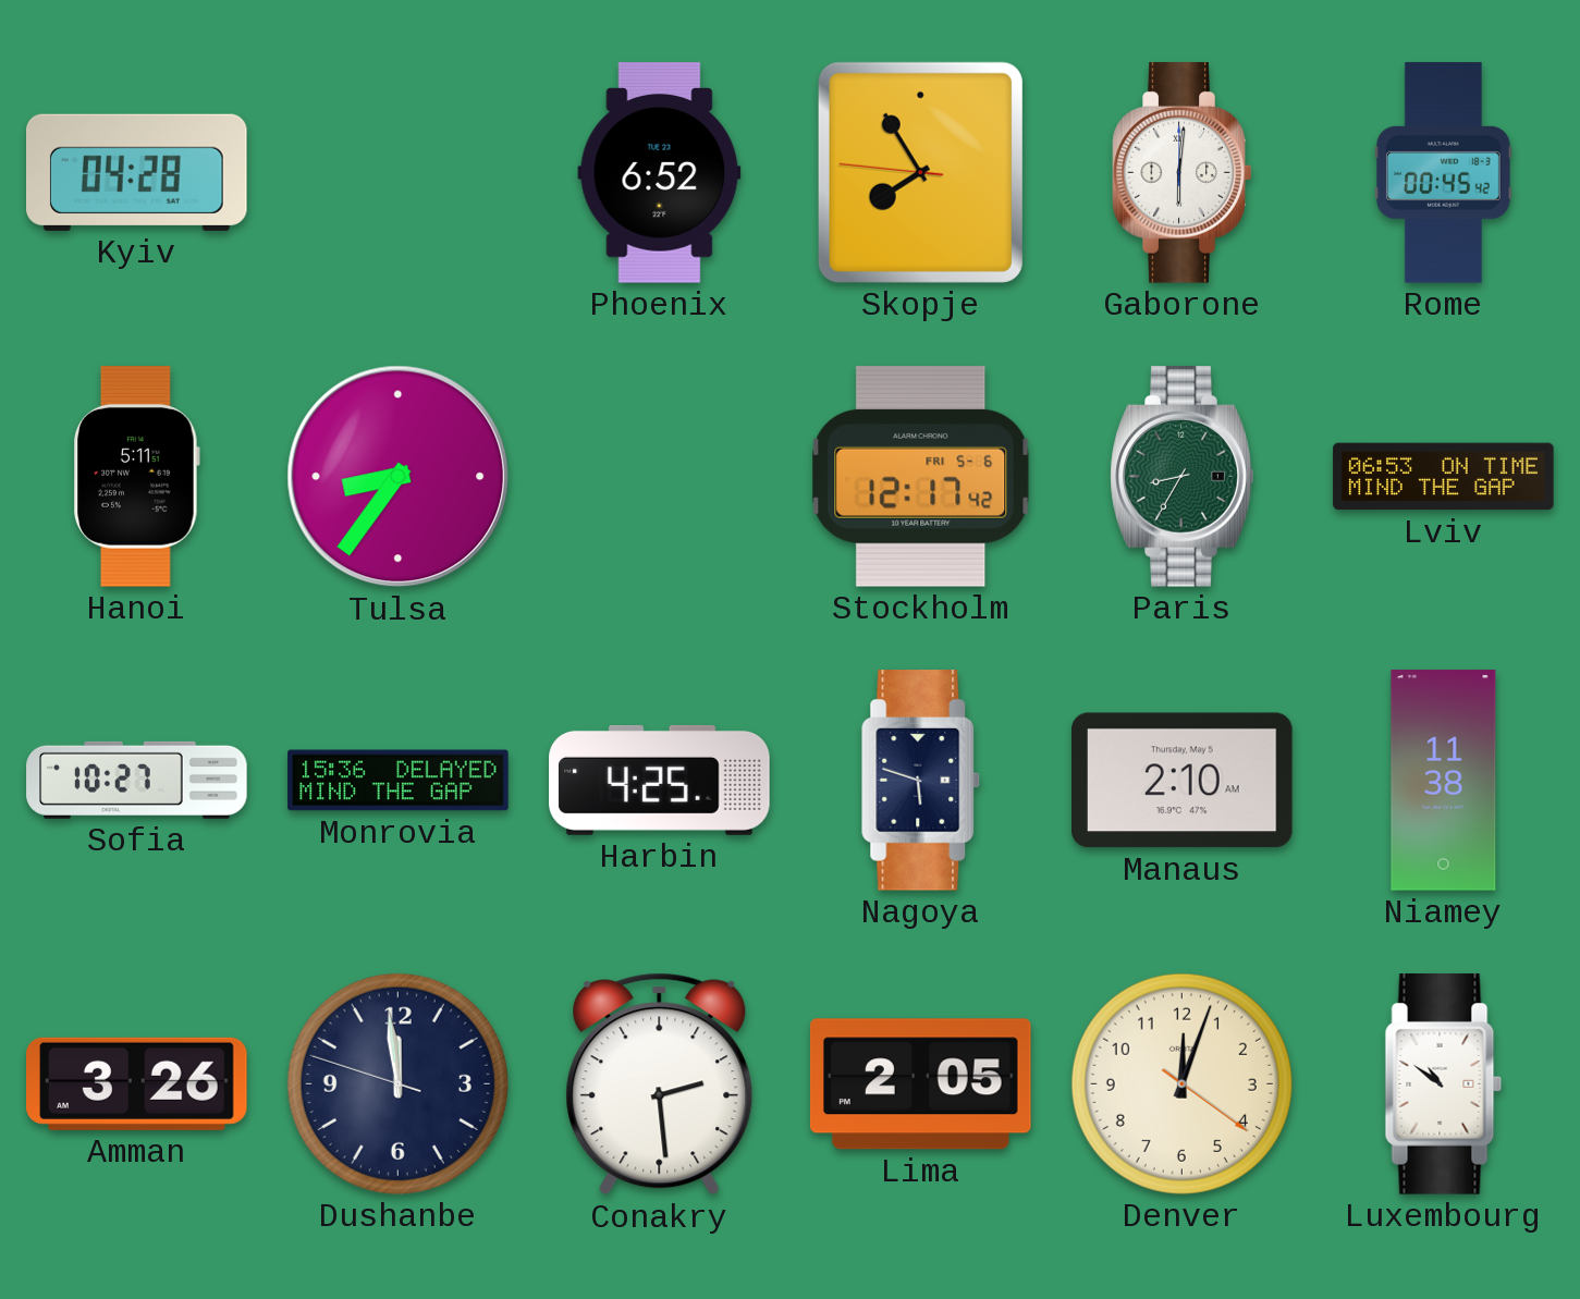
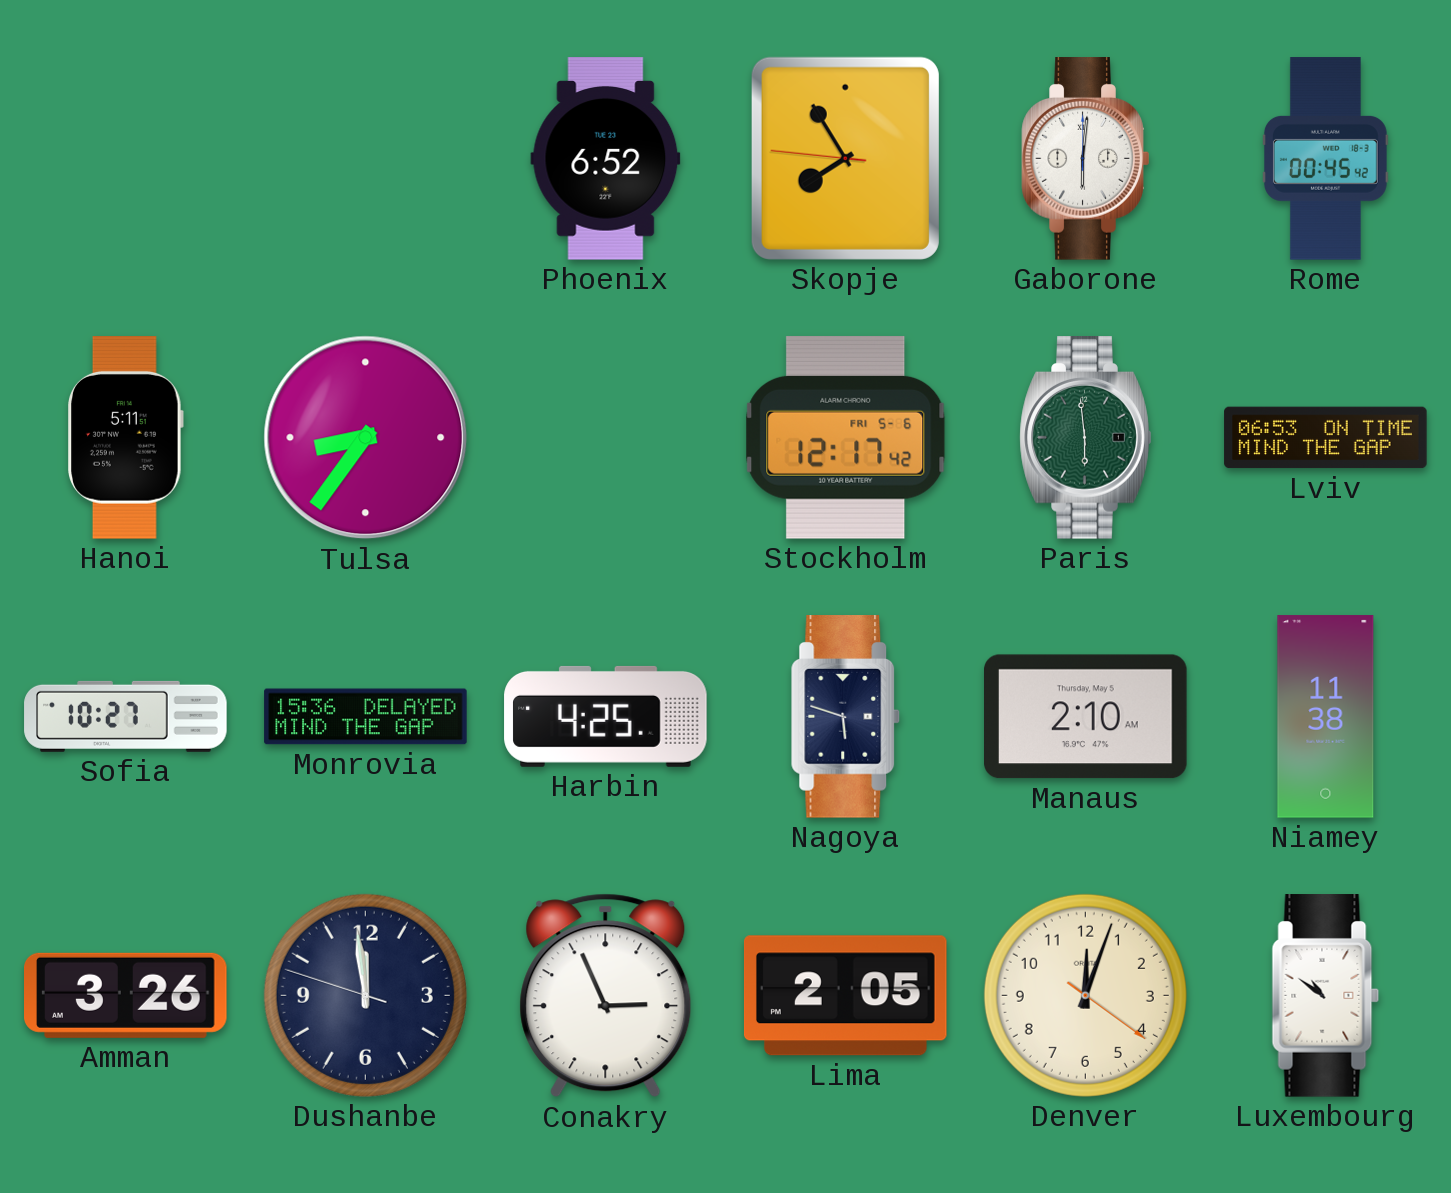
Kyiv: 04:28 -> none
Paris: 8:35 -> 5:59
Conakry: 2:29 -> 2:56
